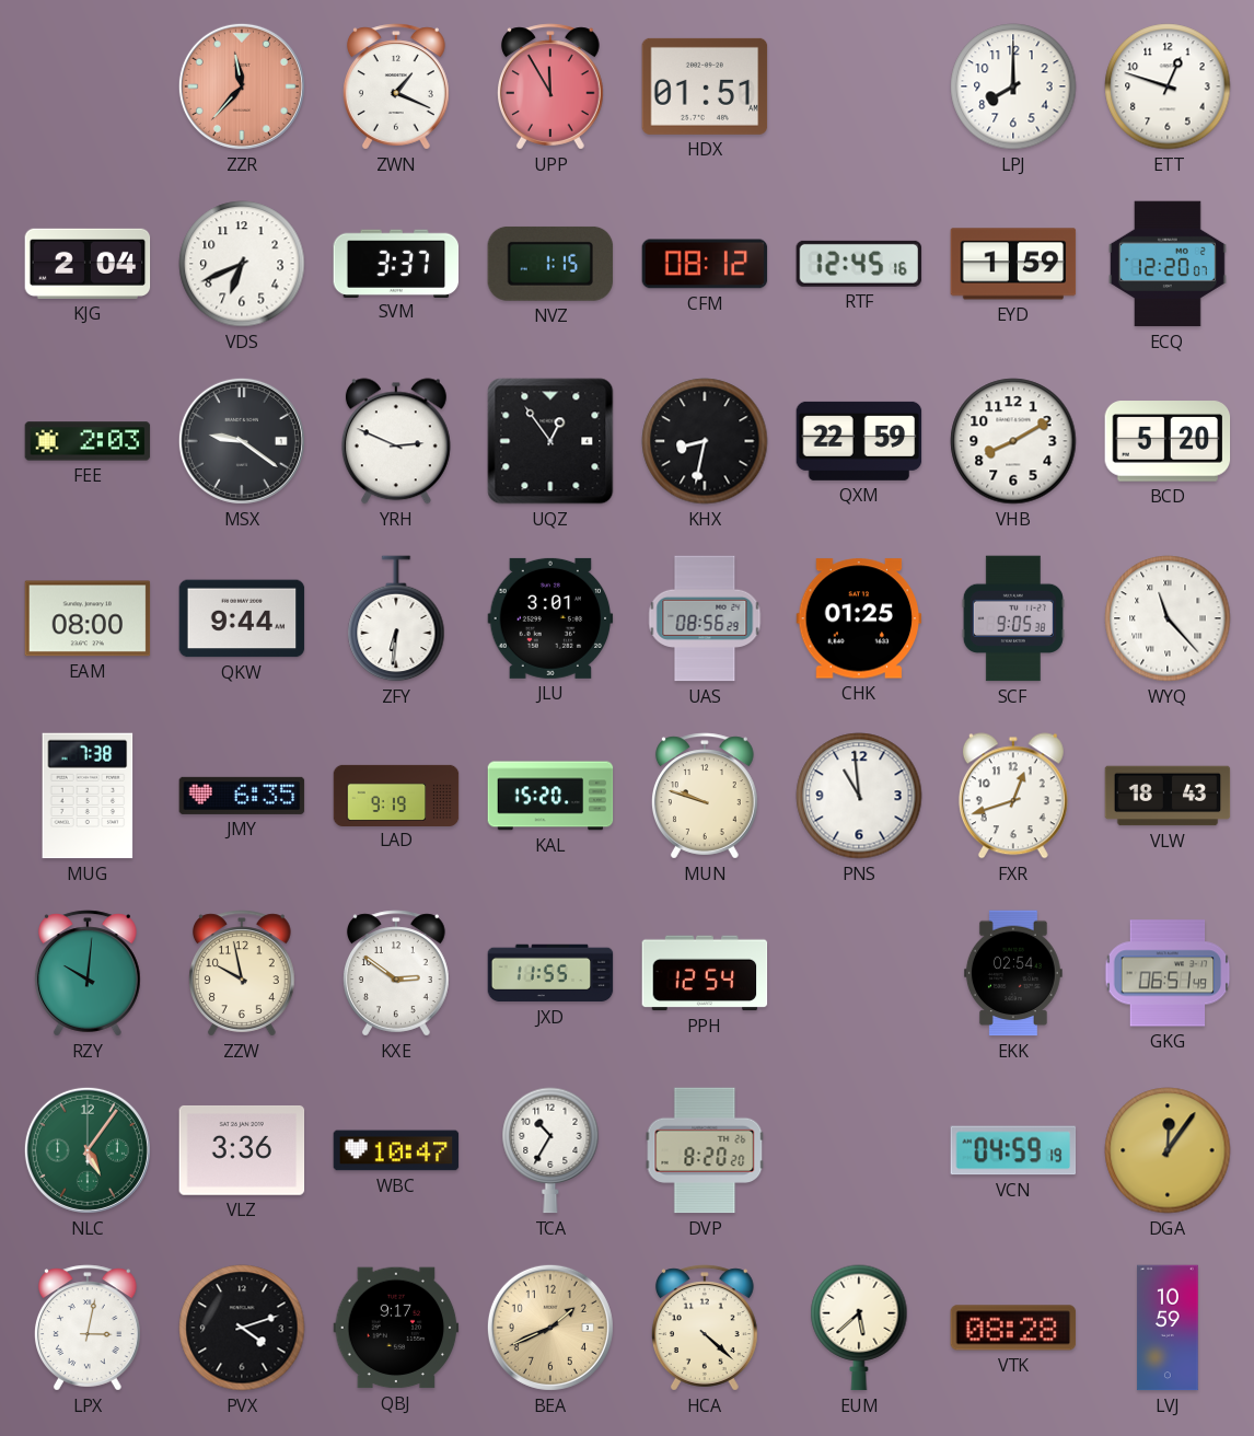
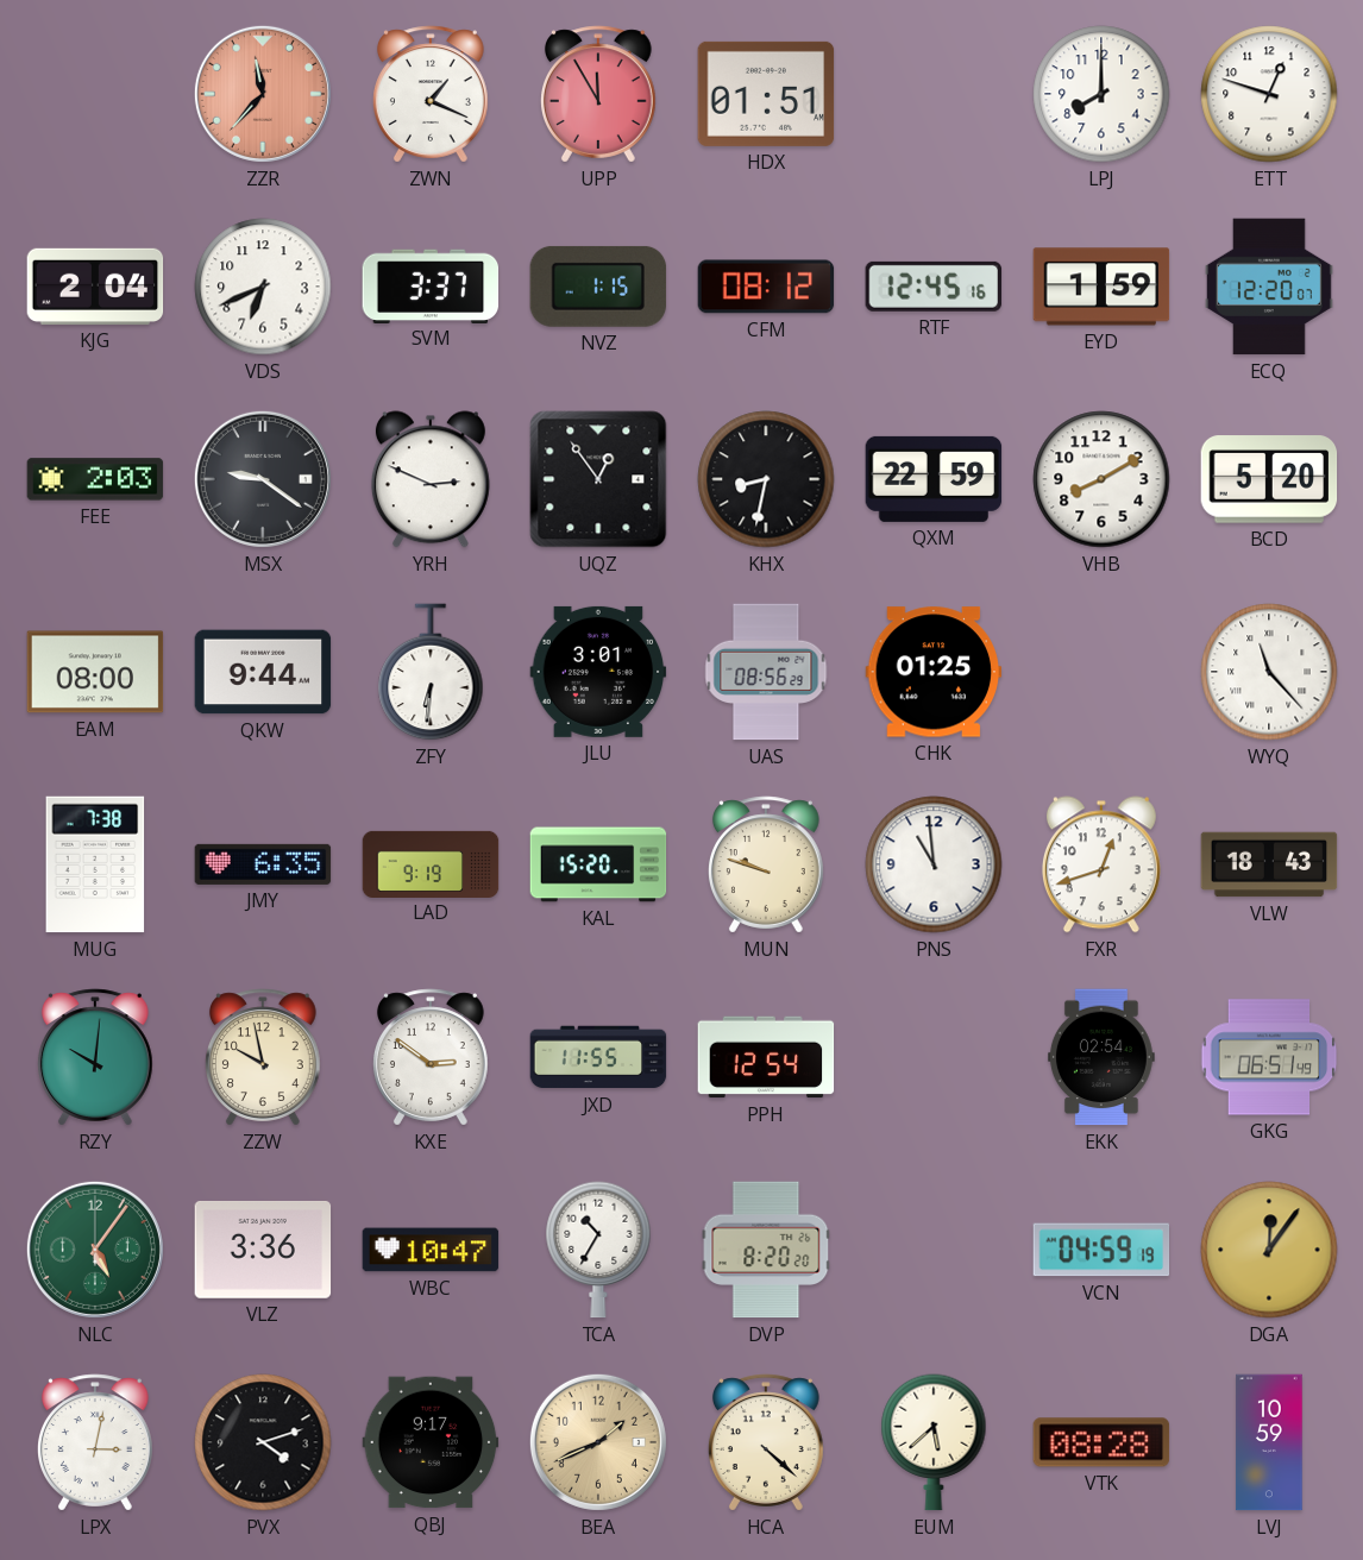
SCF: 9:05 -> none
